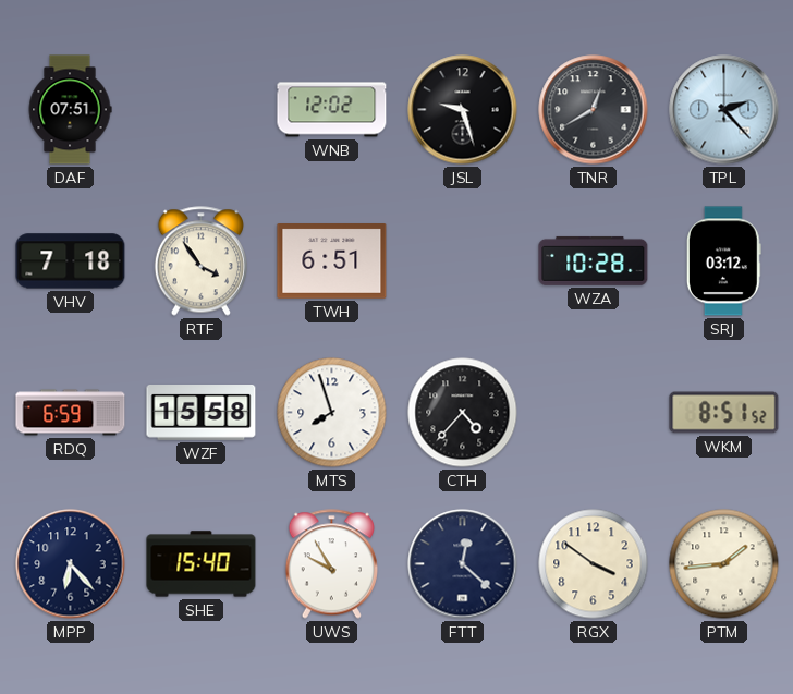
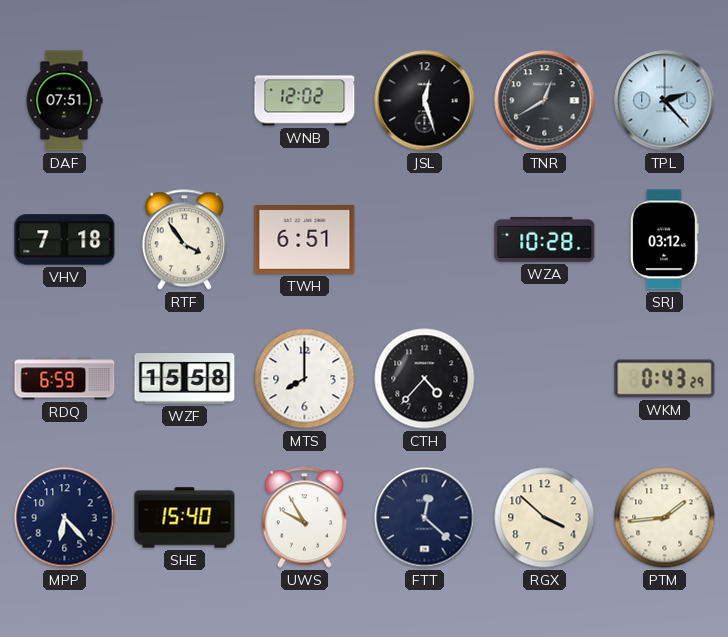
JSL: 9:27 -> 12:27
MTS: 7:57 -> 8:00
WKM: 8:51 -> 0:43
RGX: 3:51 -> 3:52
